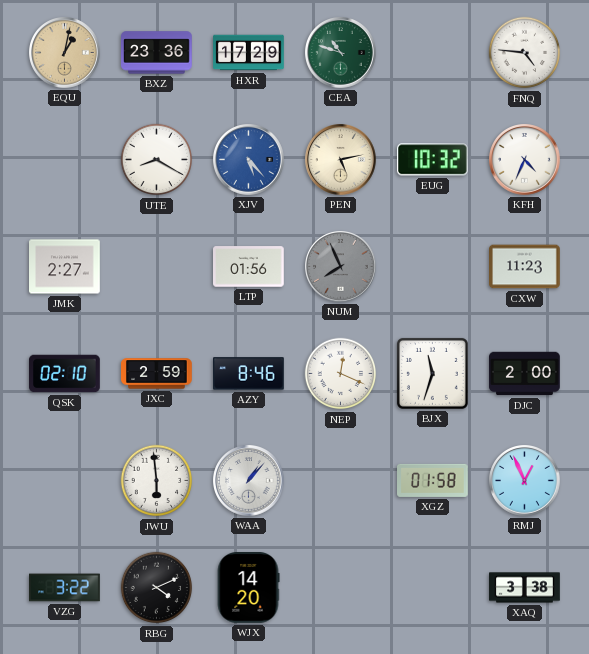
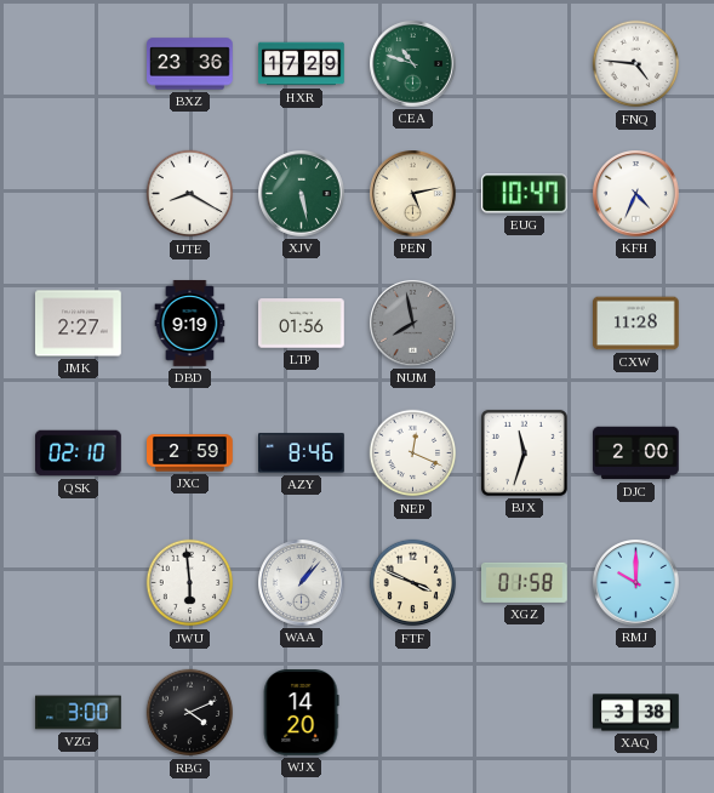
EQU: 1:02 -> none
XJV: 5:23 -> 5:28
XJV dial: blue -> green
EUG: 10:32 -> 10:47
DBD: none -> 9:19
NUM: 7:56 -> 7:58
CXW: 11:23 -> 11:28
FTF: none -> 3:49
RMJ: 12:56 -> 10:00
VZG: 3:22 -> 3:00
